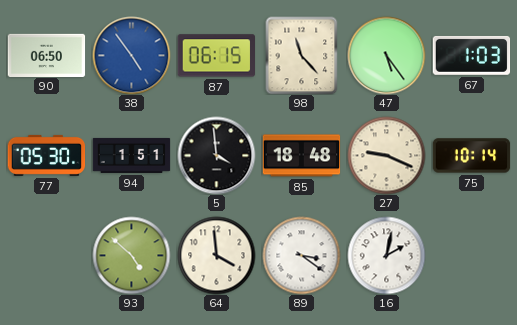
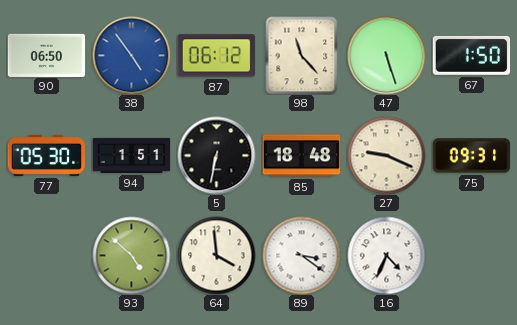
87: 06:15 -> 06:12
47: 5:24 -> 5:27
67: 1:03 -> 1:50
5: 3:59 -> 6:32
75: 10:14 -> 09:31
16: 2:02 -> 4:34
